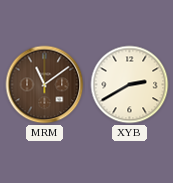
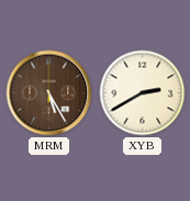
MRM: 11:09 -> 5:25
